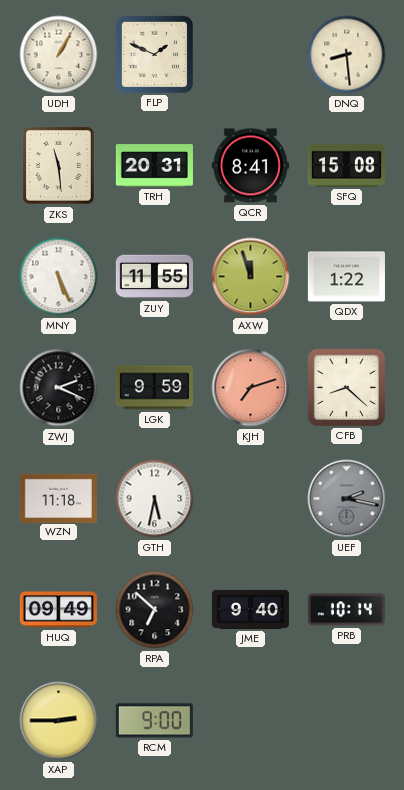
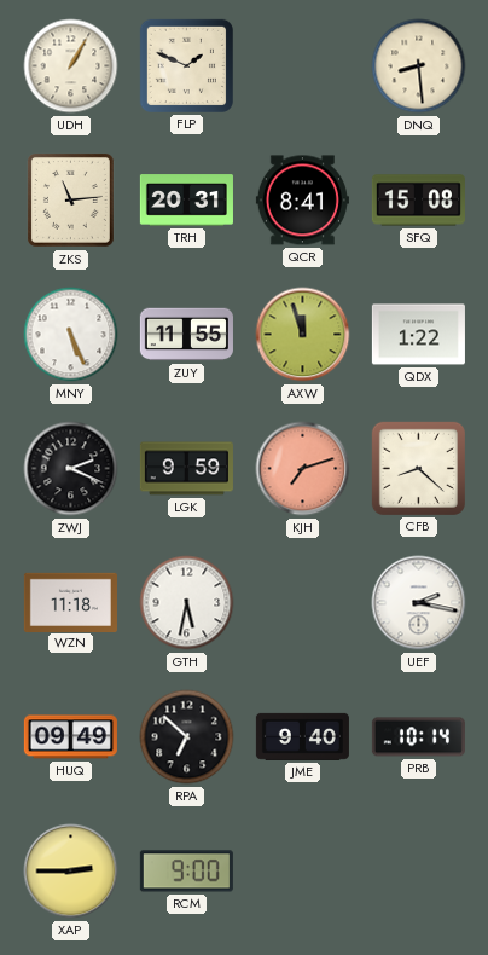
ZKS: 11:29 -> 11:14
UEF dial: grey -> white
